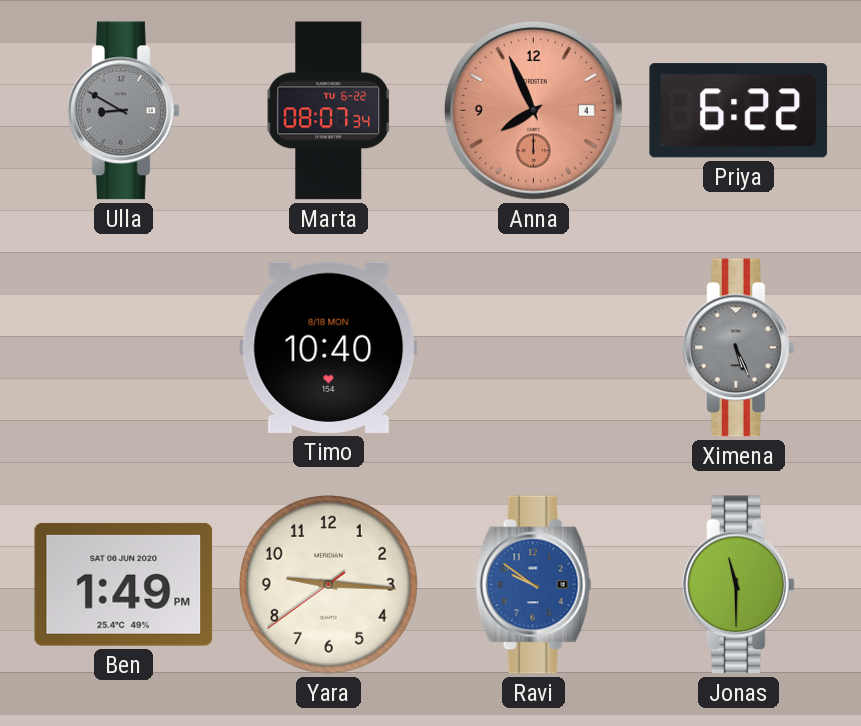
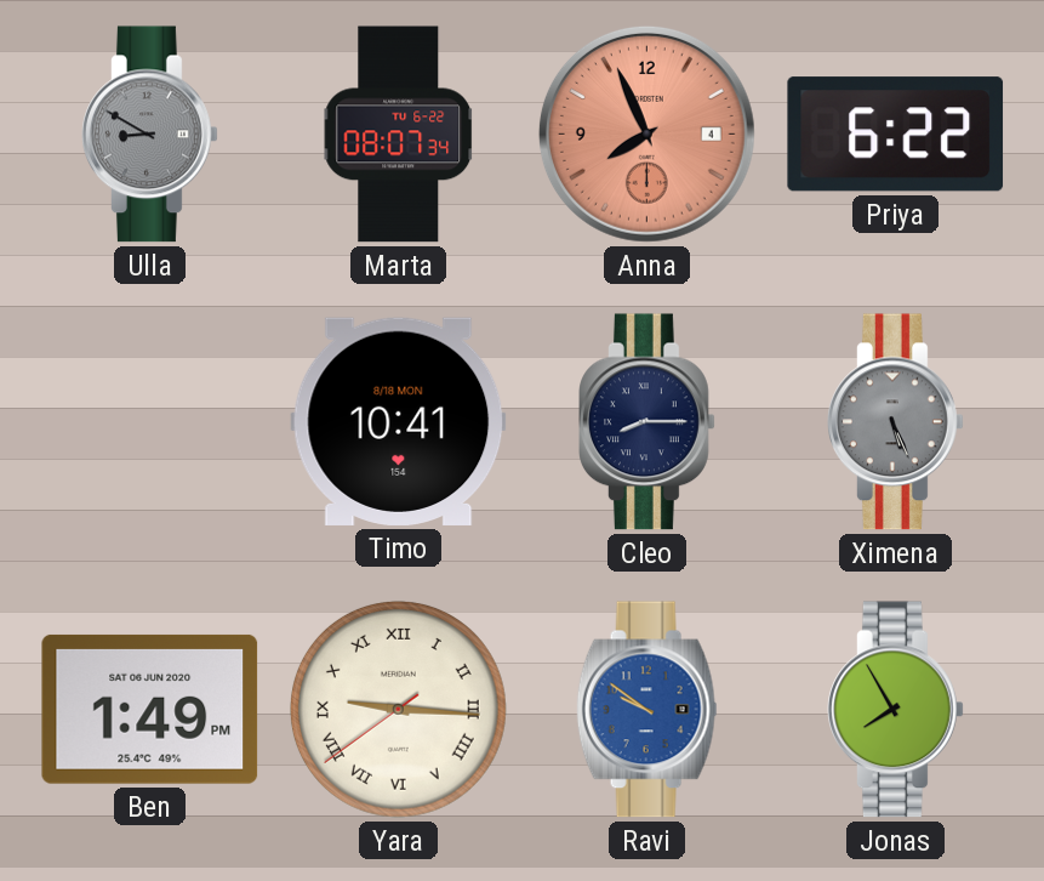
Timo: 10:40 -> 10:41
Cleo: none -> 8:15
Yara numerals: Arabic -> Roman
Jonas: 11:30 -> 7:55
